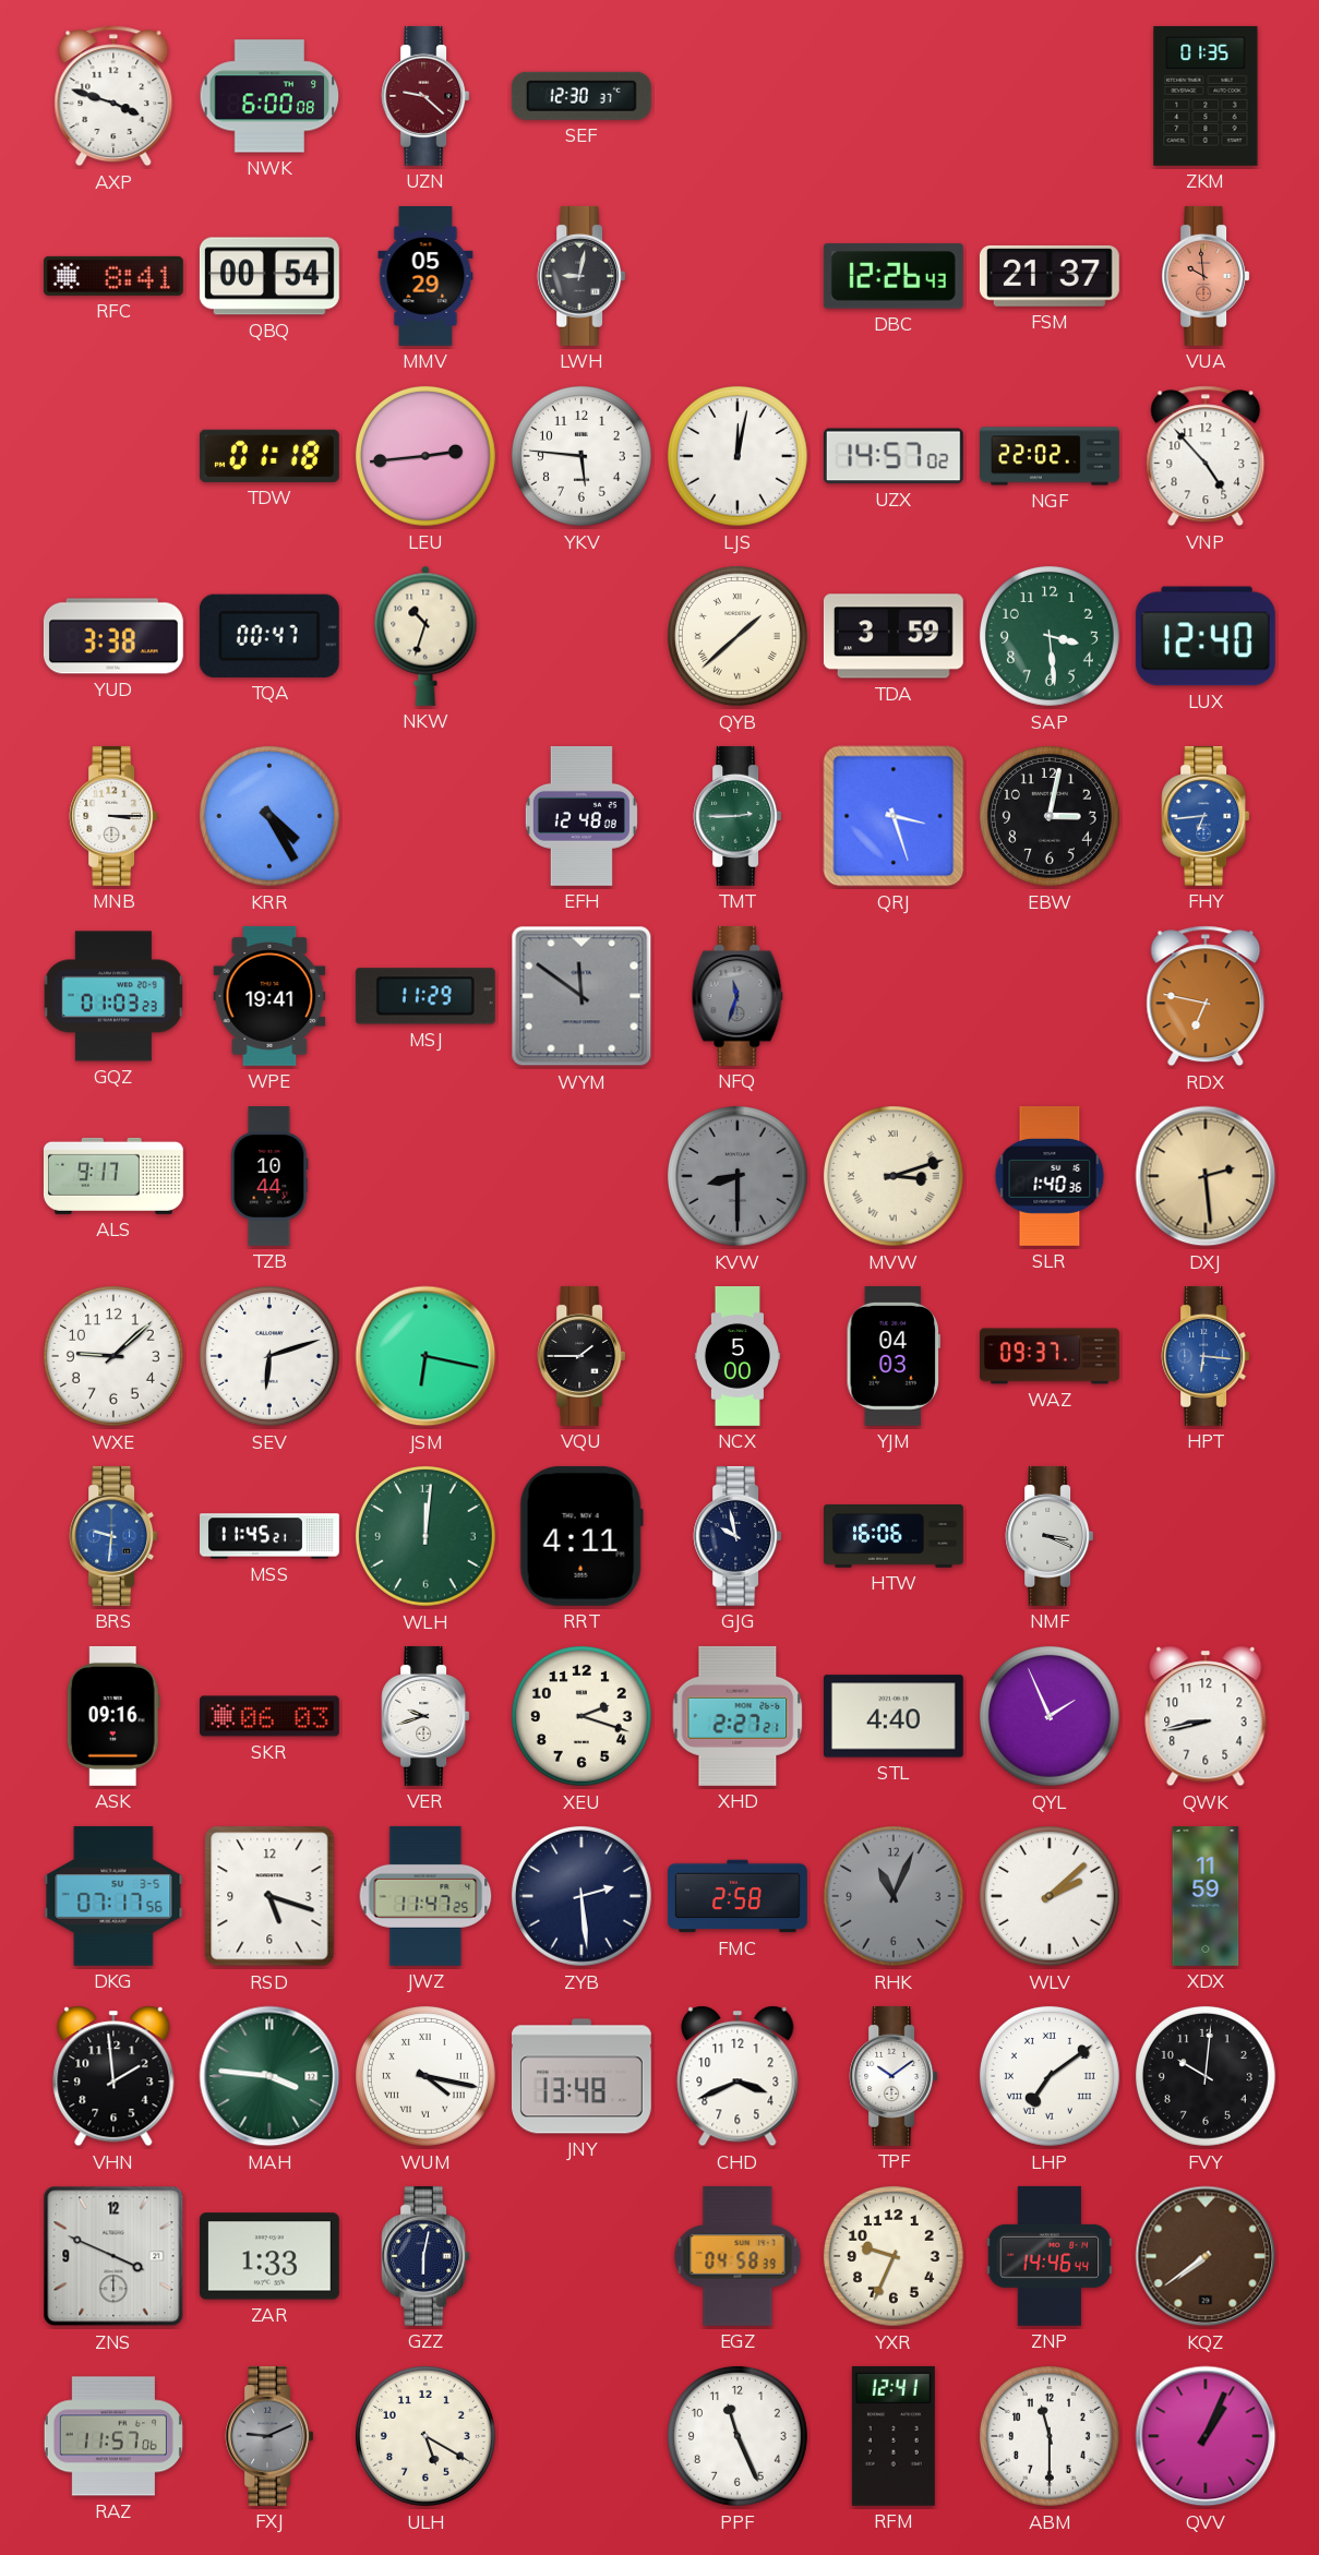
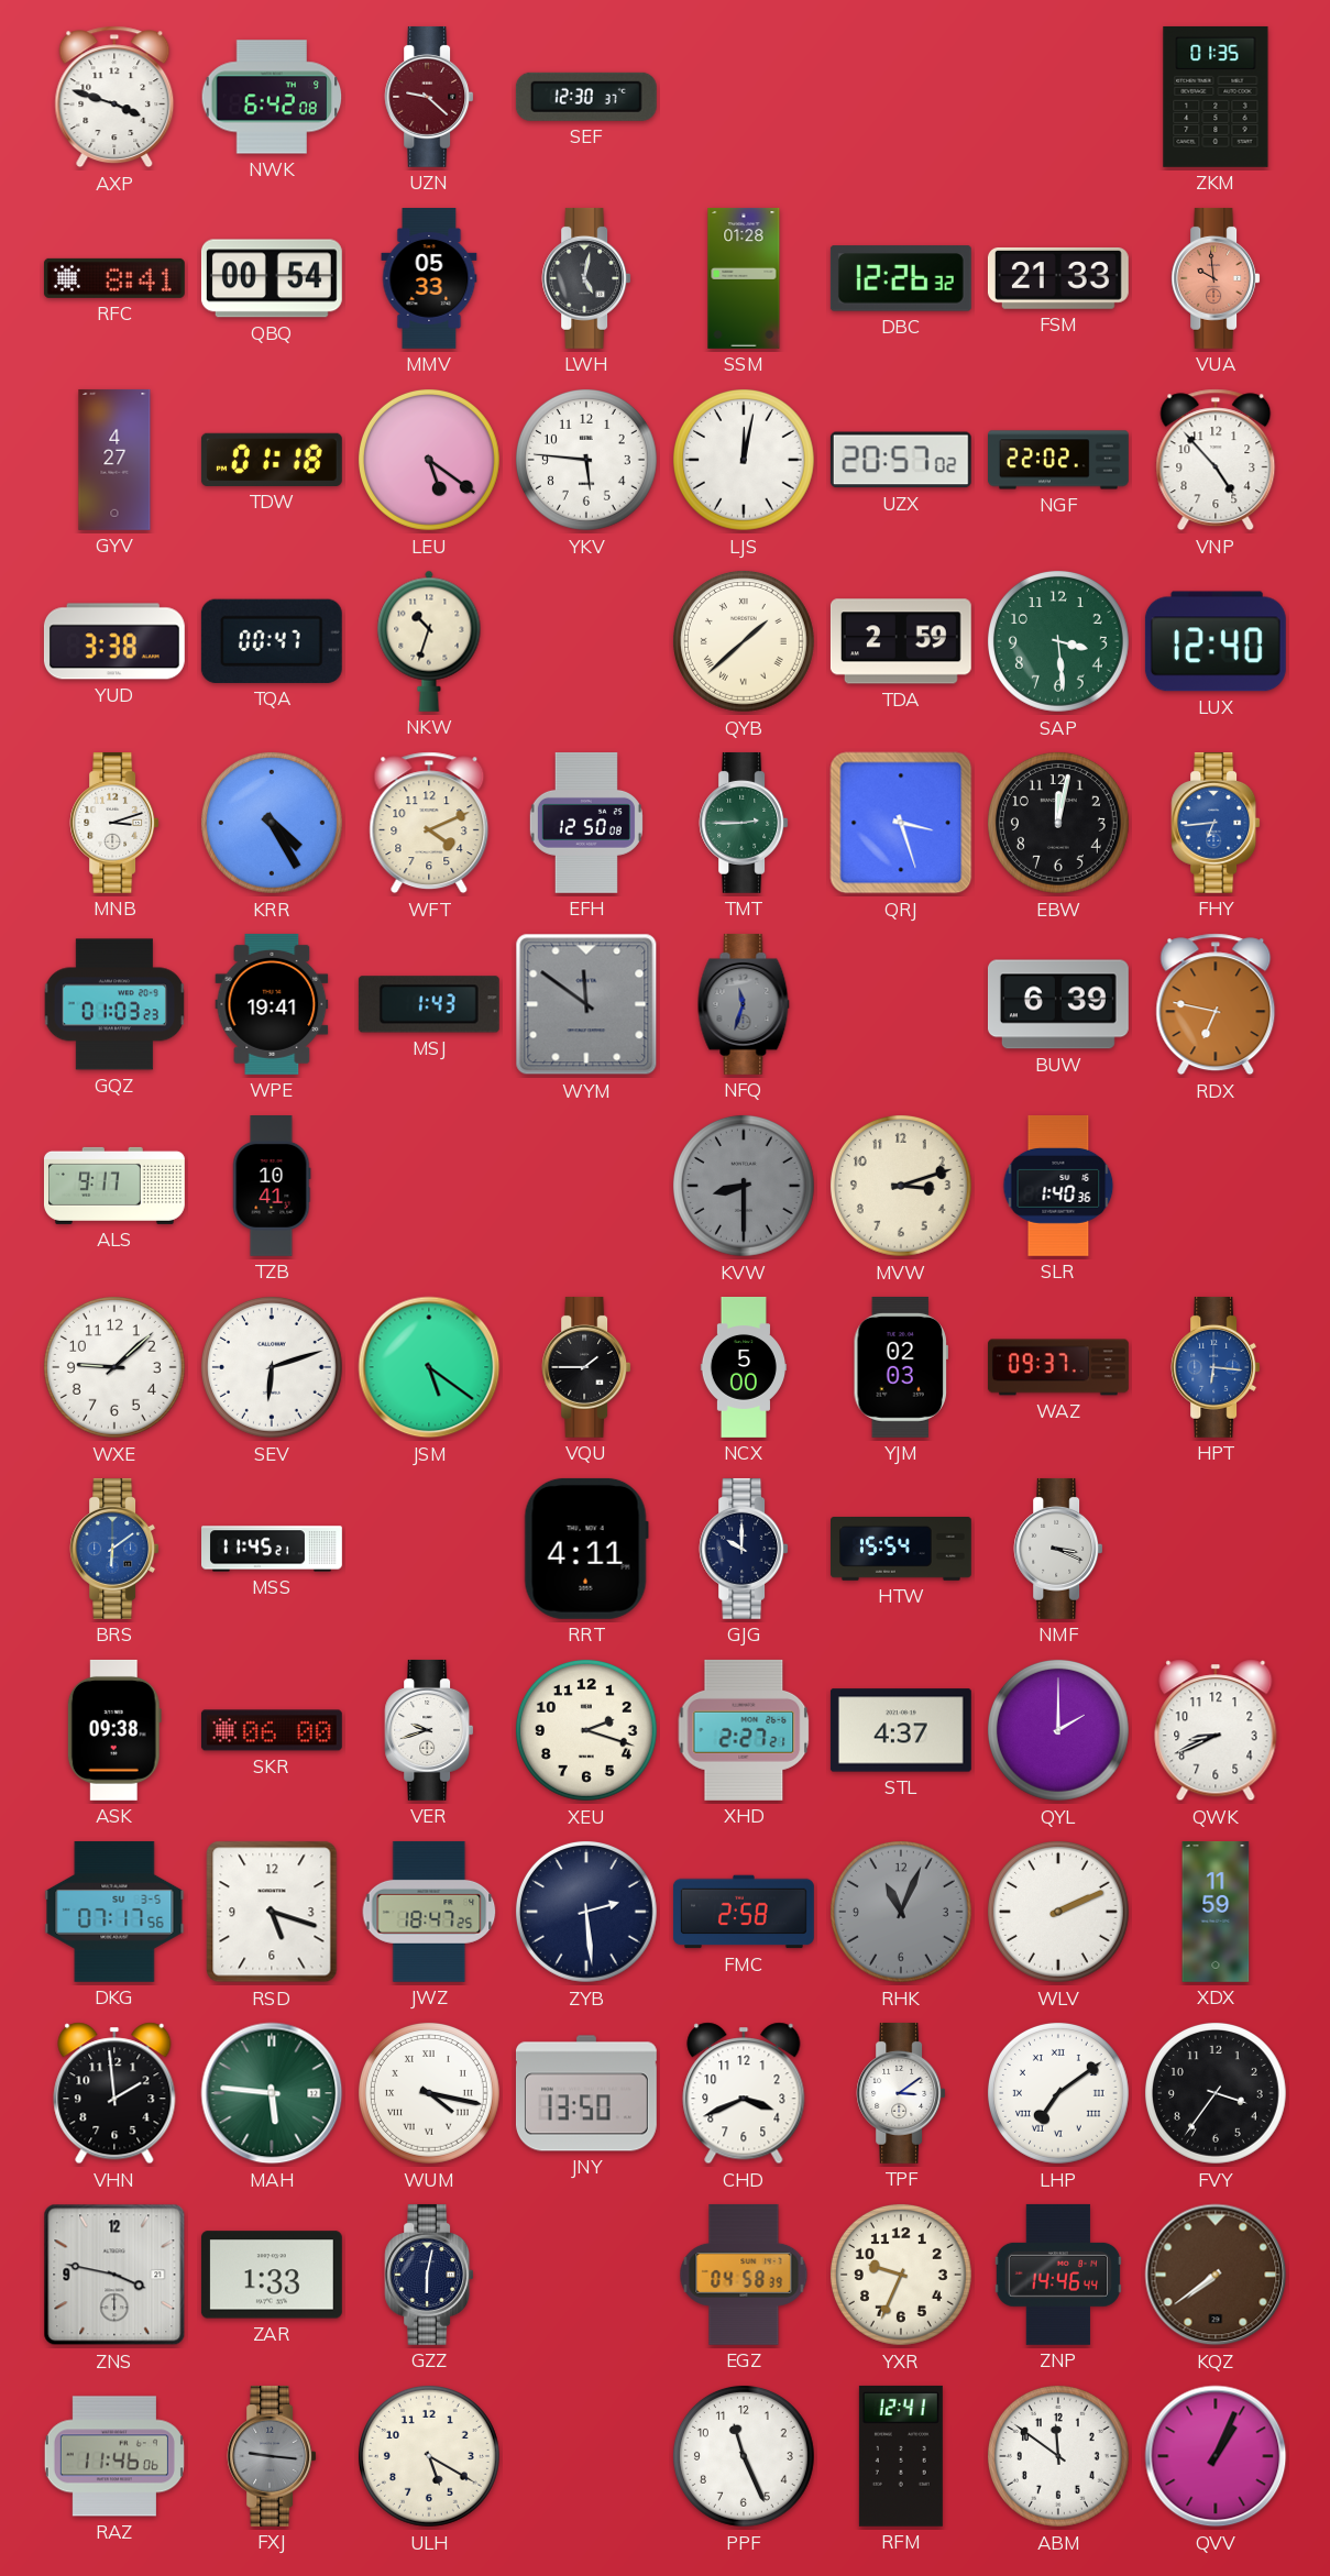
NWK: 6:00 -> 6:42
MMV: 05:29 -> 05:33
LWH: 9:02 -> 5:02
SSM: none -> 01:28
DBC: 12:26:43 -> 12:26:32
FSM: 21:37 -> 21:33
GYV: none -> 4:27
LEU: 2:44 -> 5:21
UZX: 14:57 -> 20:57
TDA: 3:59 -> 2:59
MNB: 3:15 -> 3:12
WFT: none -> 4:11
EFH: 12:48 -> 12:50
EBW: 3:02 -> 12:02
MSJ: 11:29 -> 1:43
BUW: none -> 6:39
TZB: 10:44 -> 10:41
MVW numerals: Roman -> Arabic
DXJ: 2:29 -> none
JSM: 6:17 -> 5:21
YJM: 04:03 -> 02:03
BRS: 9:31 -> 6:09
WLH: 12:01 -> none
GJG: 9:58 -> 10:00
HTW: 16:06 -> 15:54
ASK: 09:16 -> 09:38
SKR: 06:03 -> 06:00
STL: 4:40 -> 4:37
QYL: 1:56 -> 2:00
QWK: 8:43 -> 8:41
JWZ: 11:47 -> 18:47
WLV: 2:08 -> 2:11
MAH: 3:46 -> 5:46
JNY: 13:48 -> 13:50
TPF: 10:09 -> 3:09
FVY: 10:01 -> 3:36
ZNS: 3:49 -> 3:47
RAZ: 11:57 -> 11:46
FXJ: 9:11 -> 9:16
ABM: 11:30 -> 11:51
